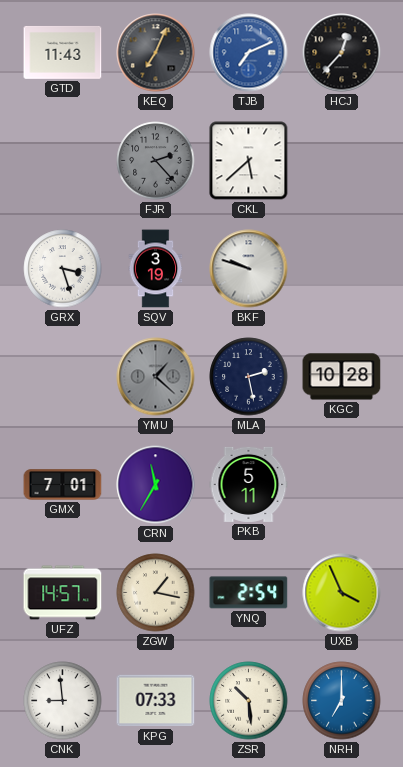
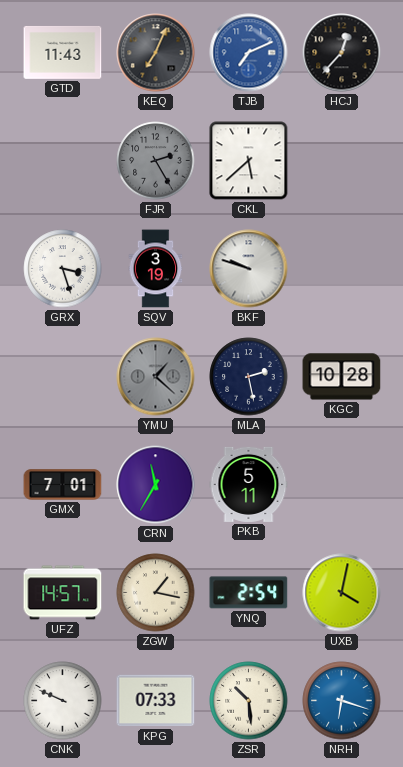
FJR: 2:23 -> 2:25
UXB: 3:56 -> 4:02
CNK: 8:59 -> 9:49
NRH: 7:00 -> 6:18
